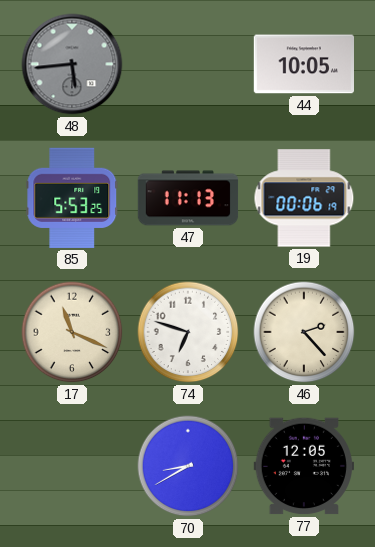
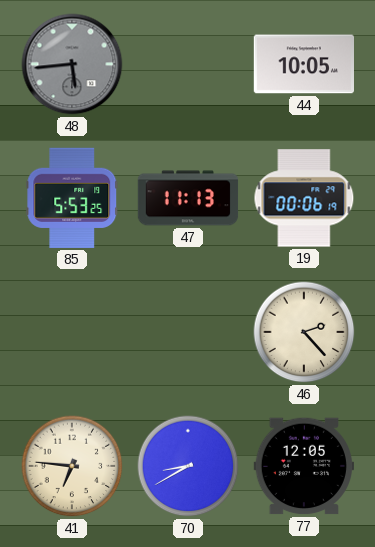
17: 11:19 -> none
74: 6:48 -> none
41: none -> 6:46
